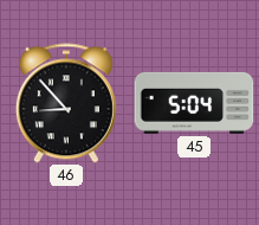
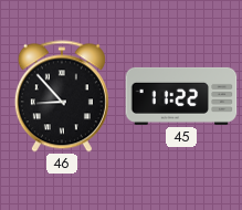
45: 5:04 -> 11:22
